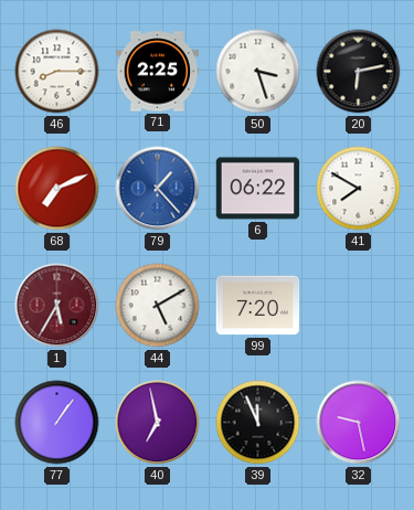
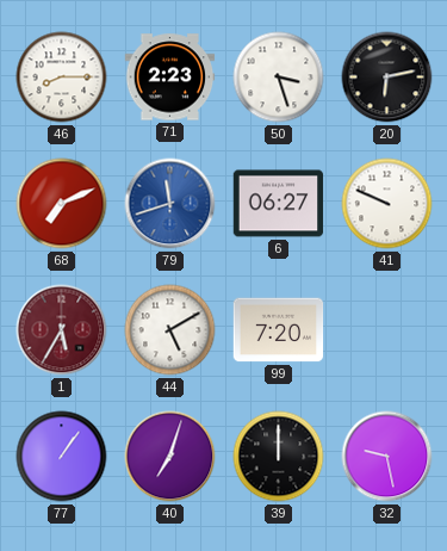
71: 2:25 -> 2:23
79: 1:23 -> 11:42
6: 06:22 -> 06:27
41: 7:50 -> 9:49
40: 6:58 -> 7:03
39: 11:56 -> 12:00
